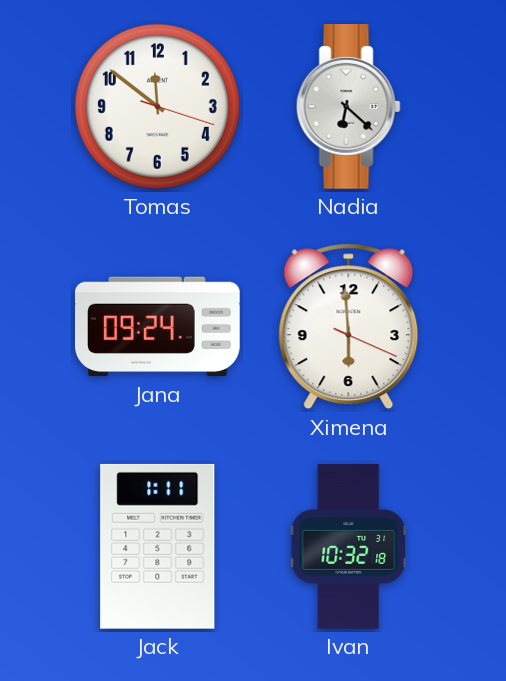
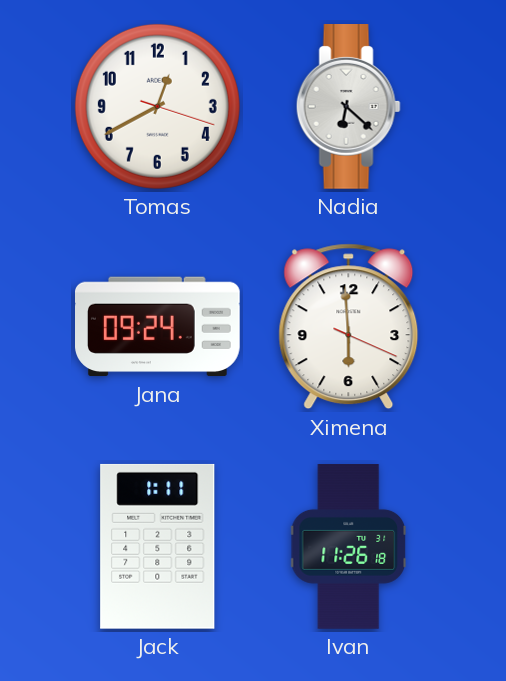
Tomas: 11:51 -> 12:40
Ivan: 10:32 -> 11:26
